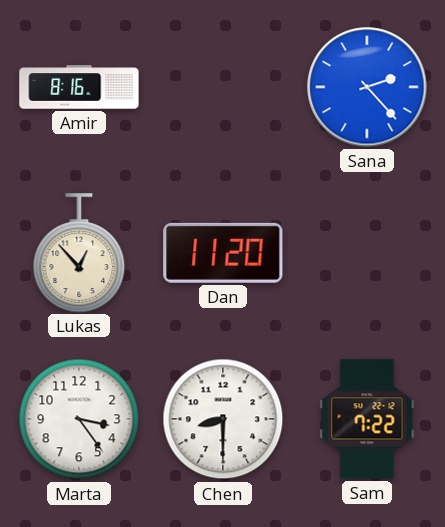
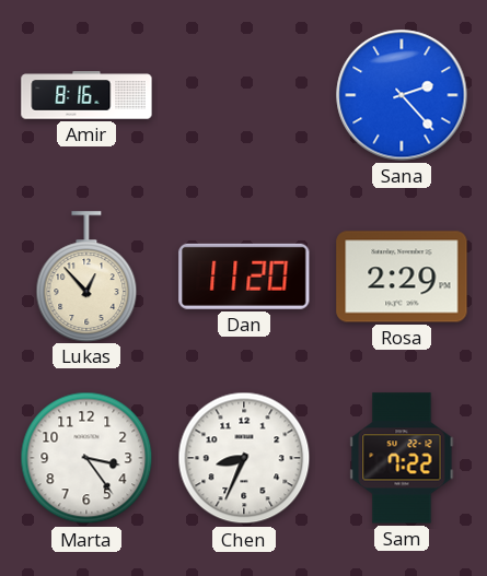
Rosa: none -> 2:29
Chen: 8:30 -> 8:34
